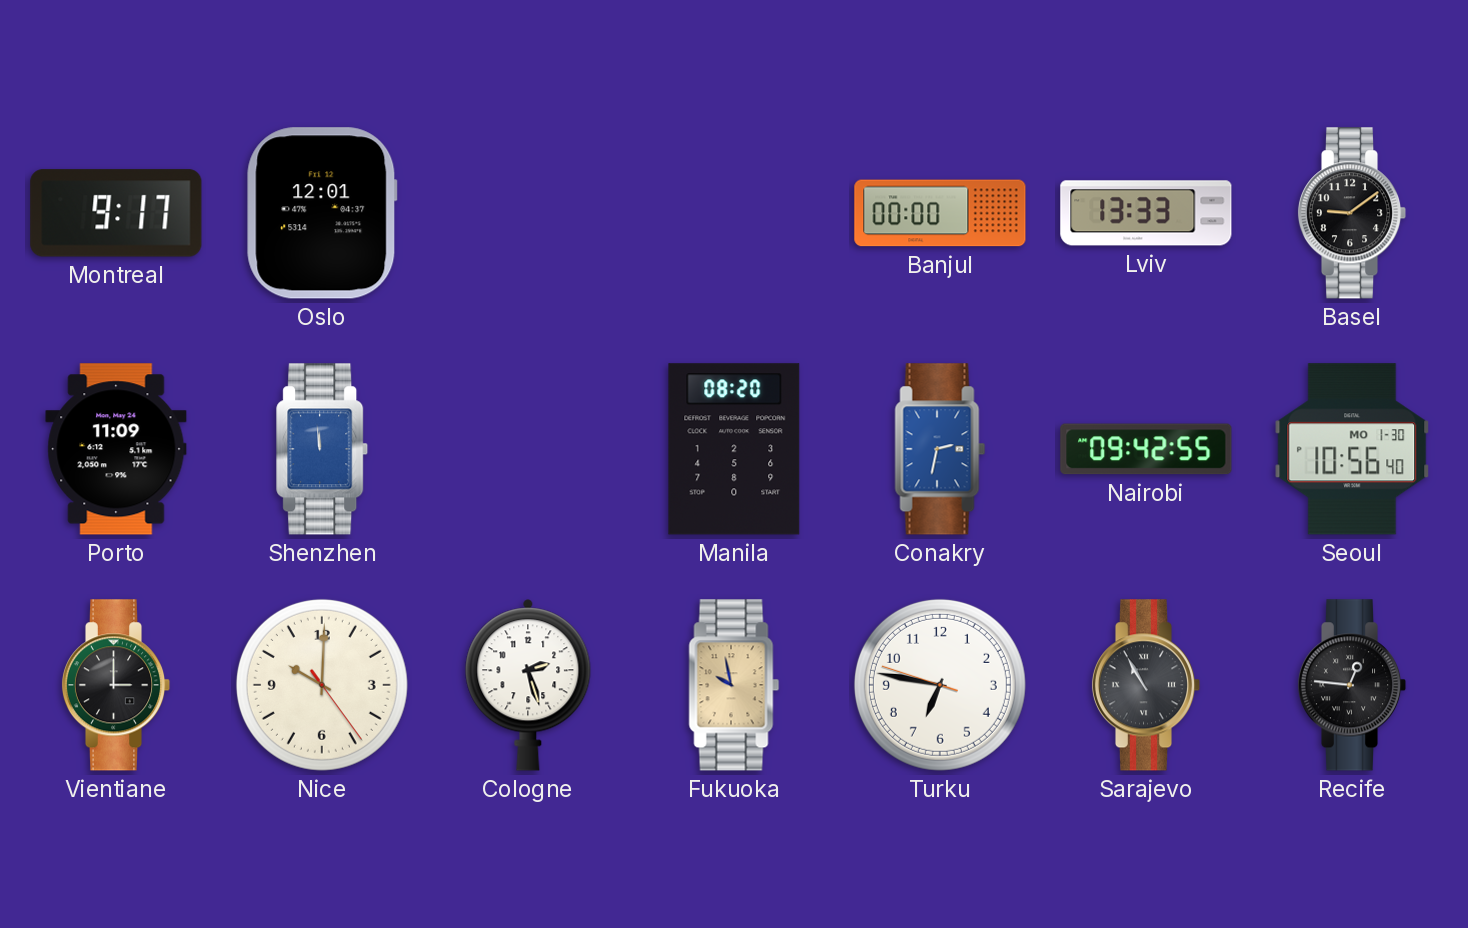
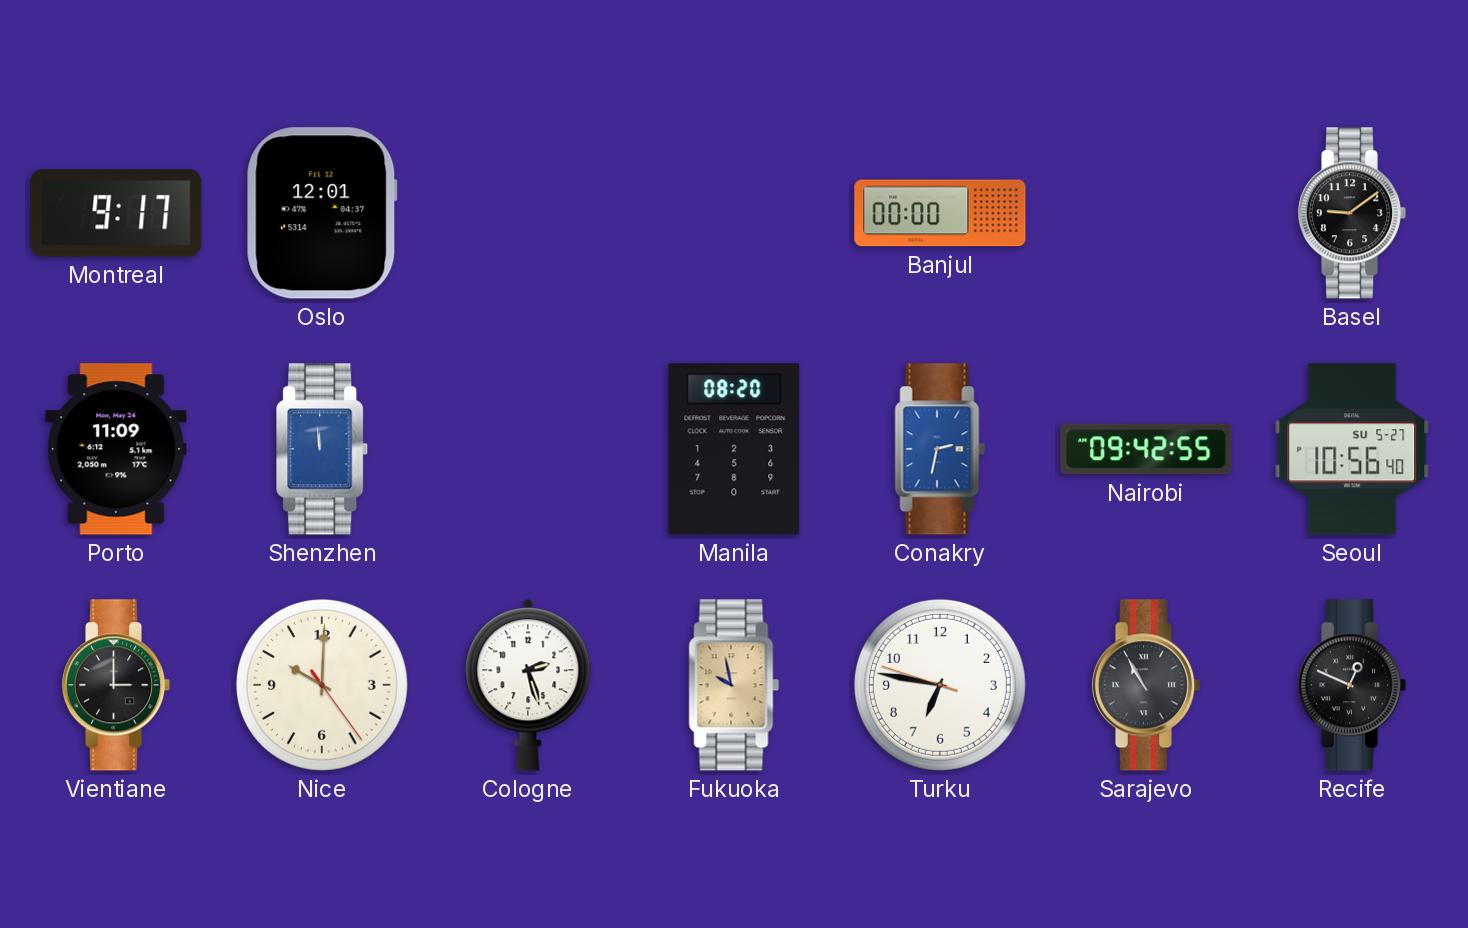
Lviv: 13:33 -> none
Seoul date: MO 1-30 -> SU 5-27
Recife: 12:46 -> 12:49
